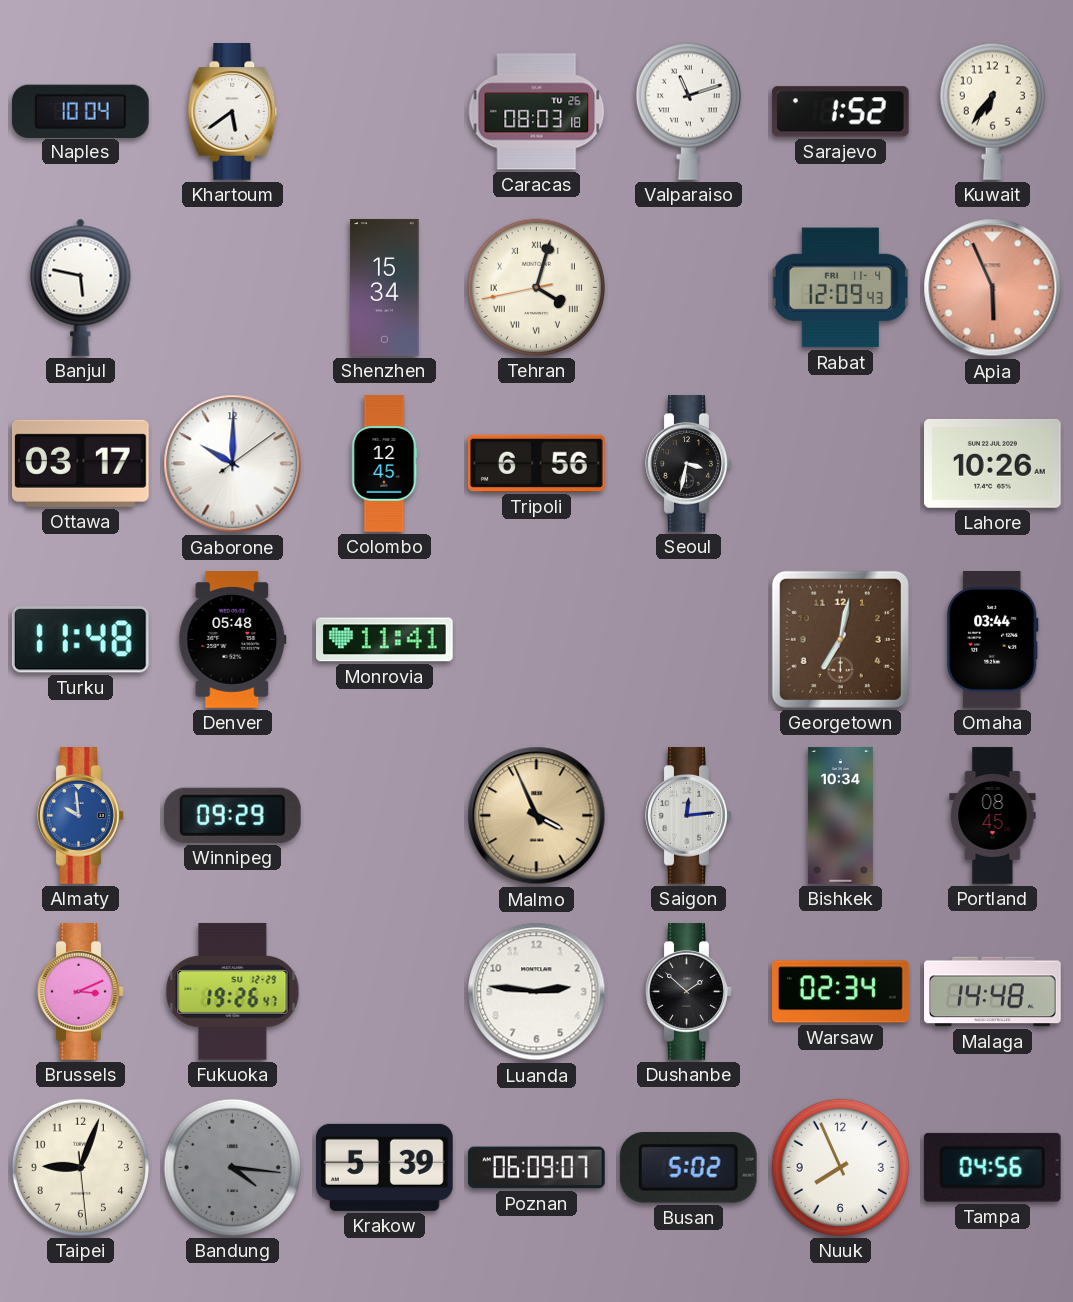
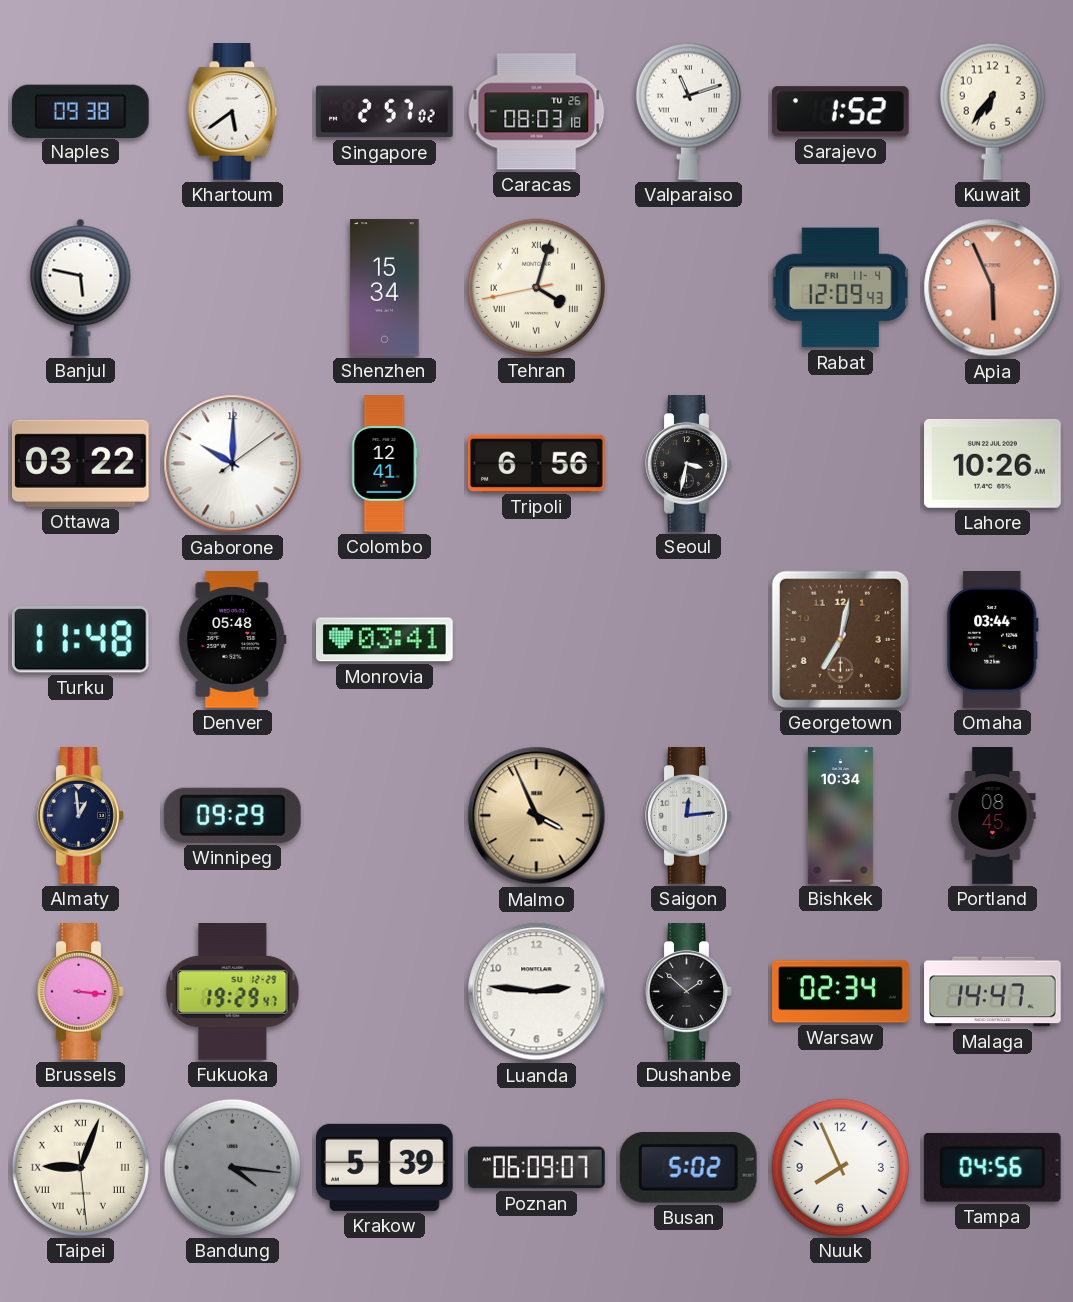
Naples: 10:04 -> 09:38
Singapore: none -> 2:57
Ottawa: 03:17 -> 03:22
Colombo: 12:45 -> 12:41
Monrovia: 11:41 -> 03:41
Almaty: 9:59 -> 12:59
Almaty dial: blue -> navy
Brussels: 3:11 -> 3:16
Fukuoka: 19:26 -> 19:29
Malaga: 14:48 -> 14:47
Taipei numerals: Arabic -> Roman
